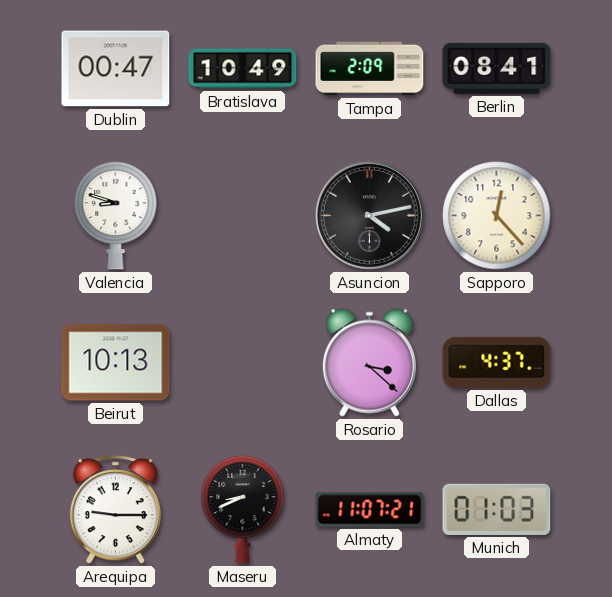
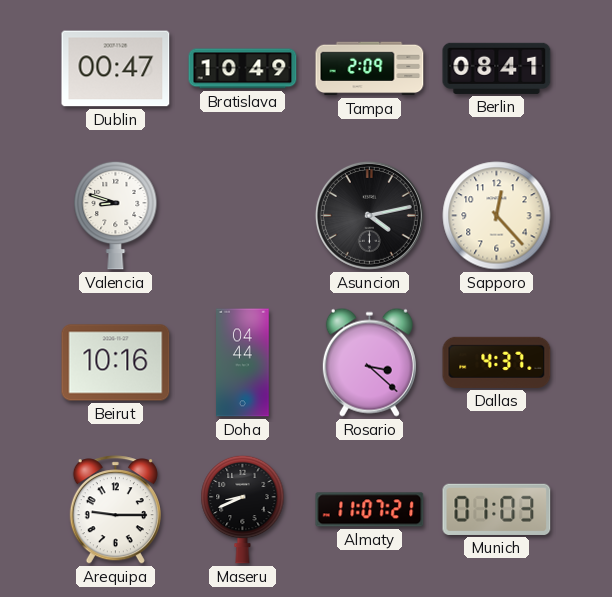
Beirut: 10:13 -> 10:16
Doha: none -> 04:44
